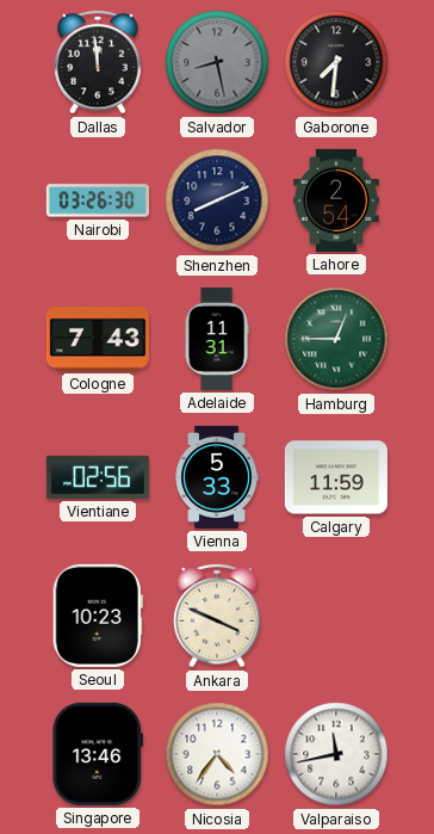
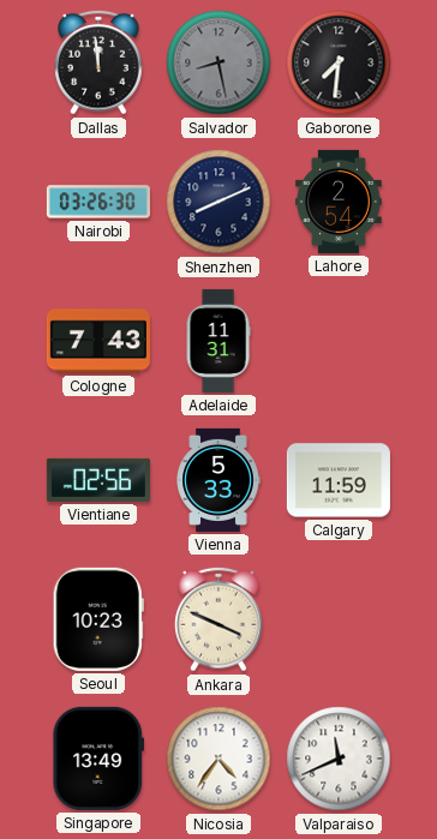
Hamburg: 12:45 -> none
Singapore: 13:46 -> 13:49
Valparaiso: 11:43 -> 11:41
